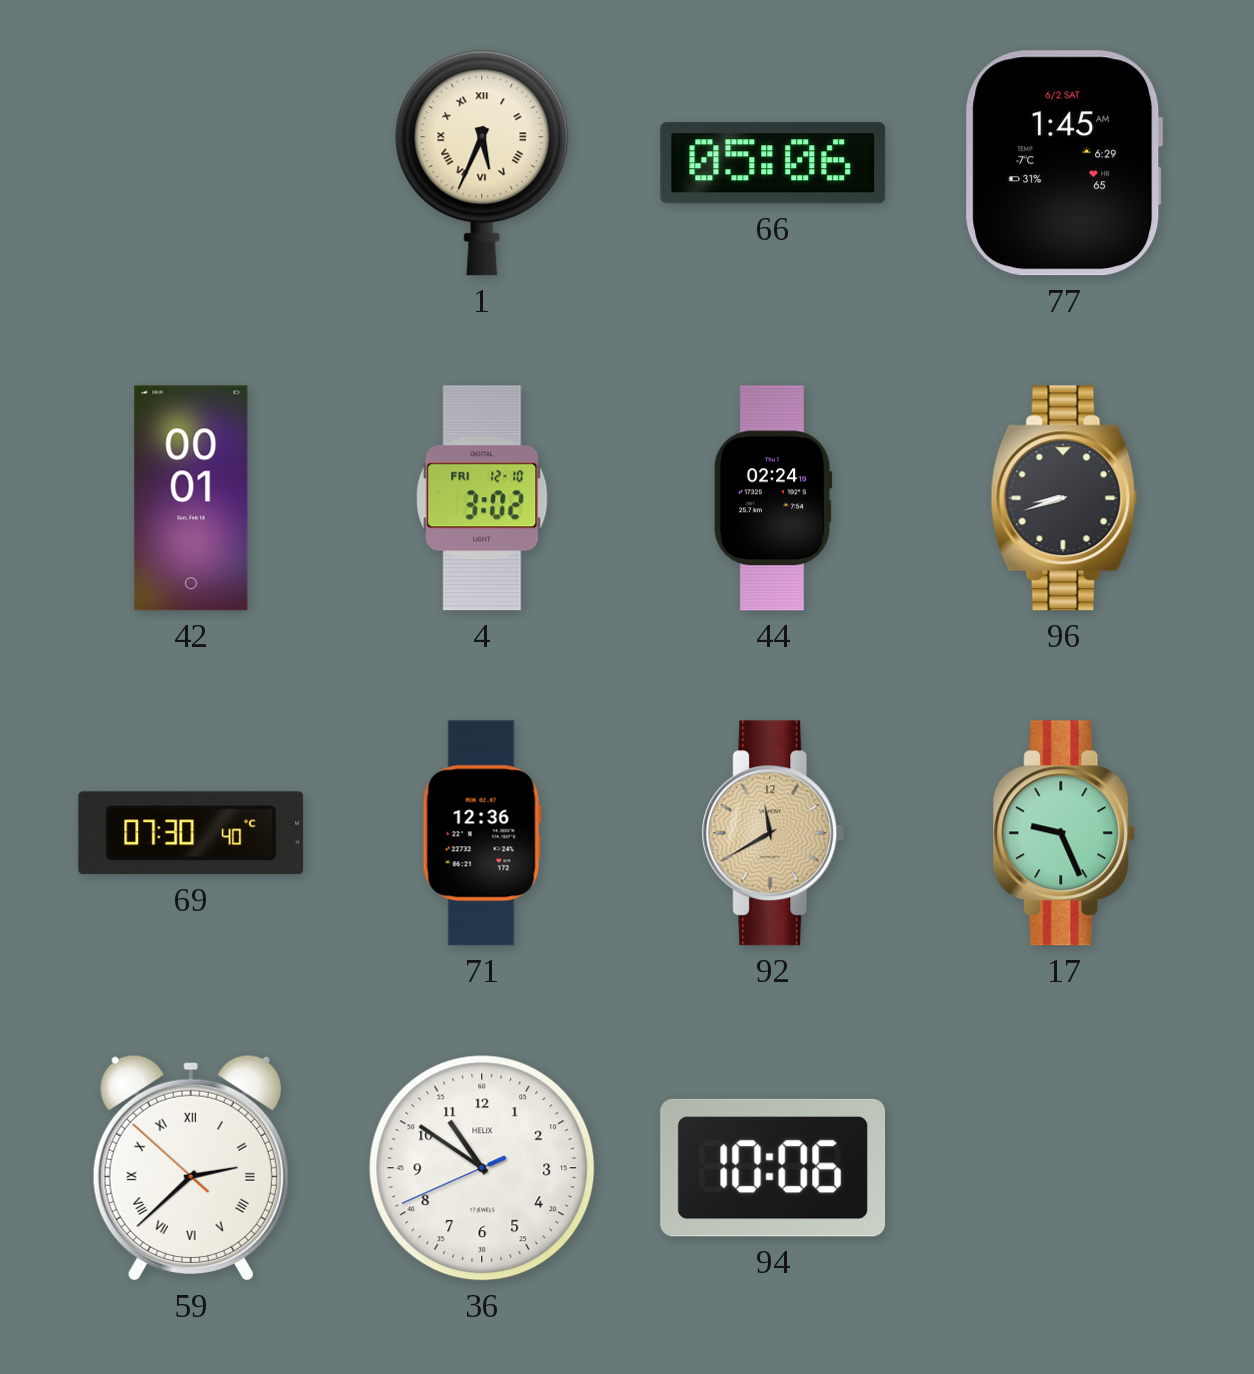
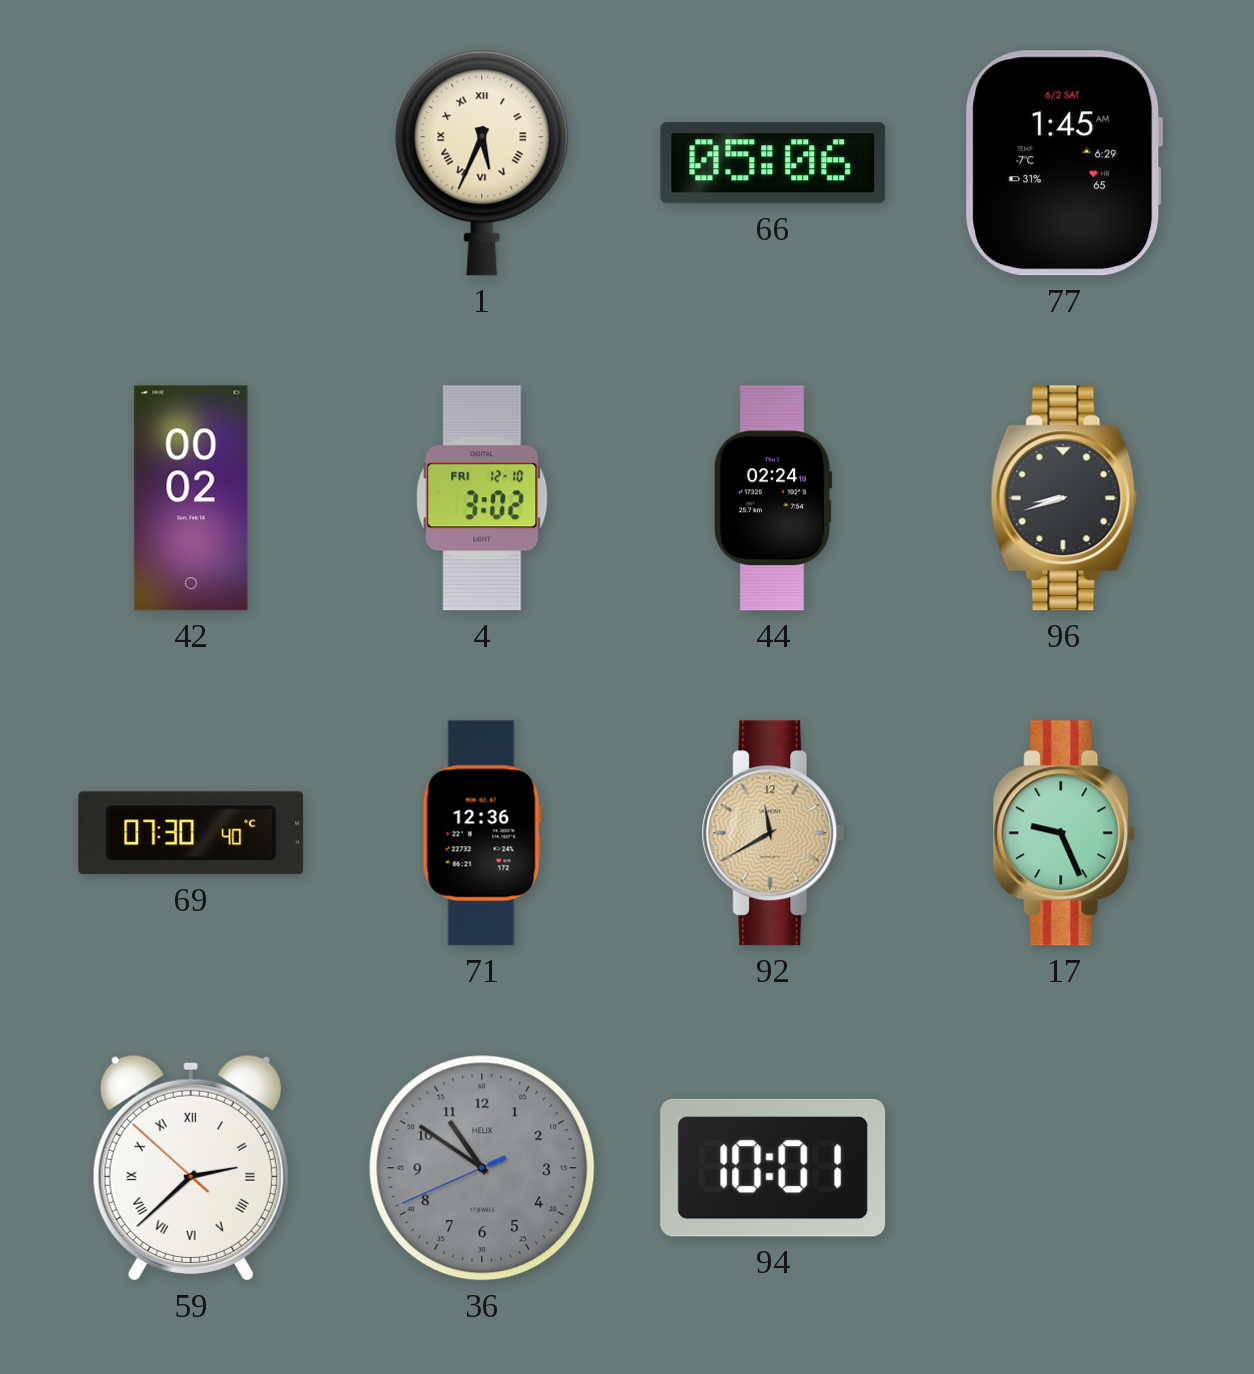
42: 00:01 -> 00:02
36 dial: white -> grey
94: 10:06 -> 10:01
